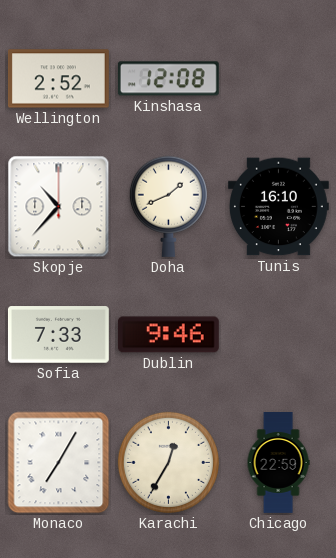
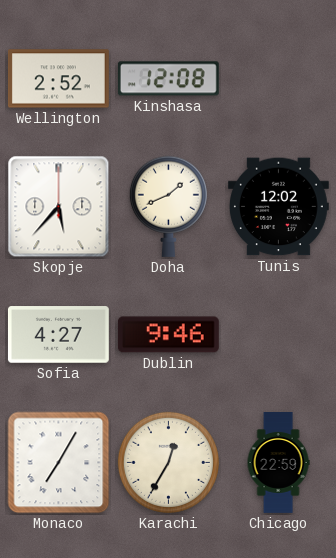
Skopje: 10:37 -> 5:37
Tunis: 16:10 -> 12:02
Sofia: 7:33 -> 4:27
